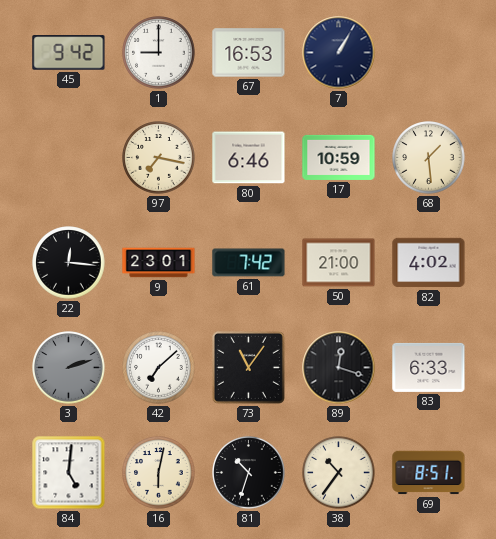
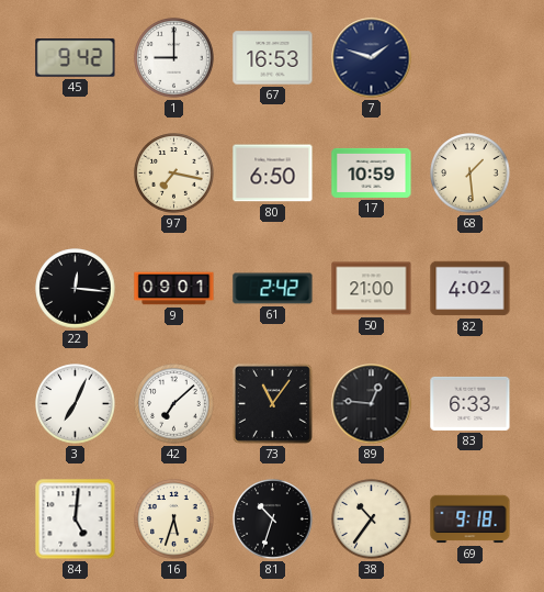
7: 1:05 -> 1:48
80: 6:46 -> 6:50
9: 23:01 -> 09:01
61: 7:42 -> 2:42
3: 2:12 -> 7:04
3 dial: grey -> white
89: 12:18 -> 12:46
16: 6:02 -> 5:33
69: 8:51 -> 9:18
